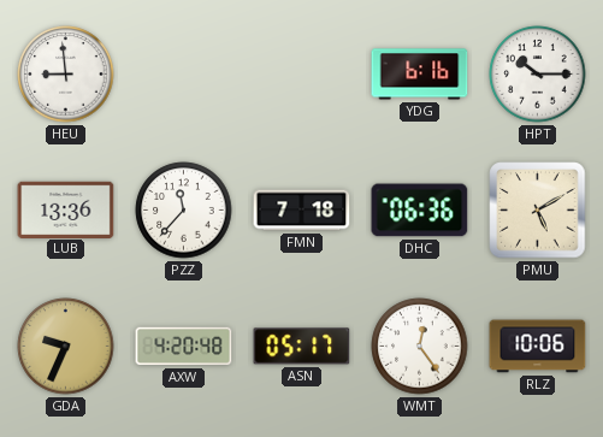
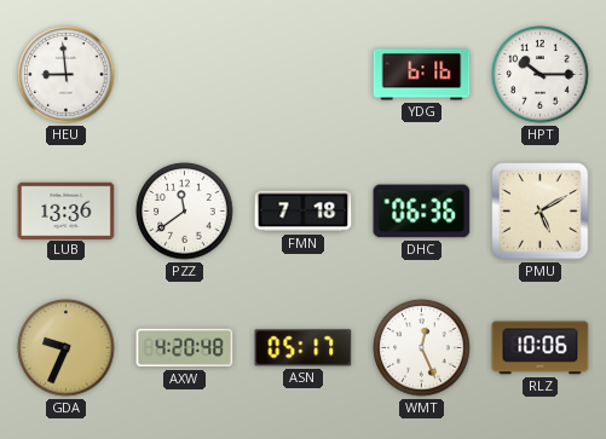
PZZ: 11:37 -> 11:39
WMT: 12:24 -> 12:26
